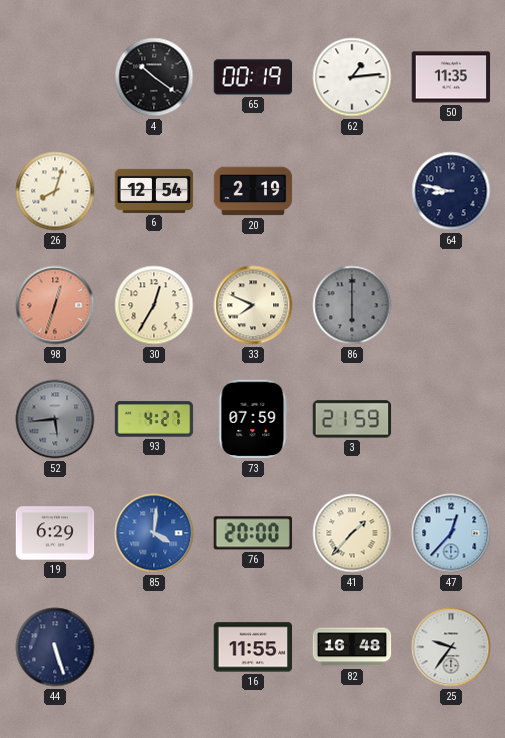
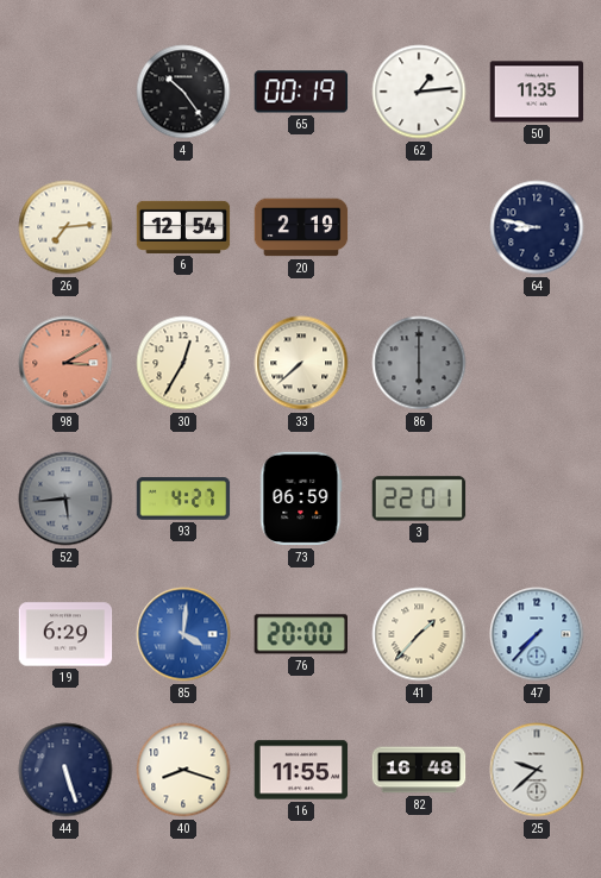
4: 10:21 -> 10:24
26: 8:03 -> 7:14
98: 12:33 -> 3:10
33: 7:49 -> 7:38
73: 07:59 -> 06:59
3: 21:59 -> 22:01
47: 12:37 -> 7:37
40: none -> 8:18
25: 9:36 -> 9:38
